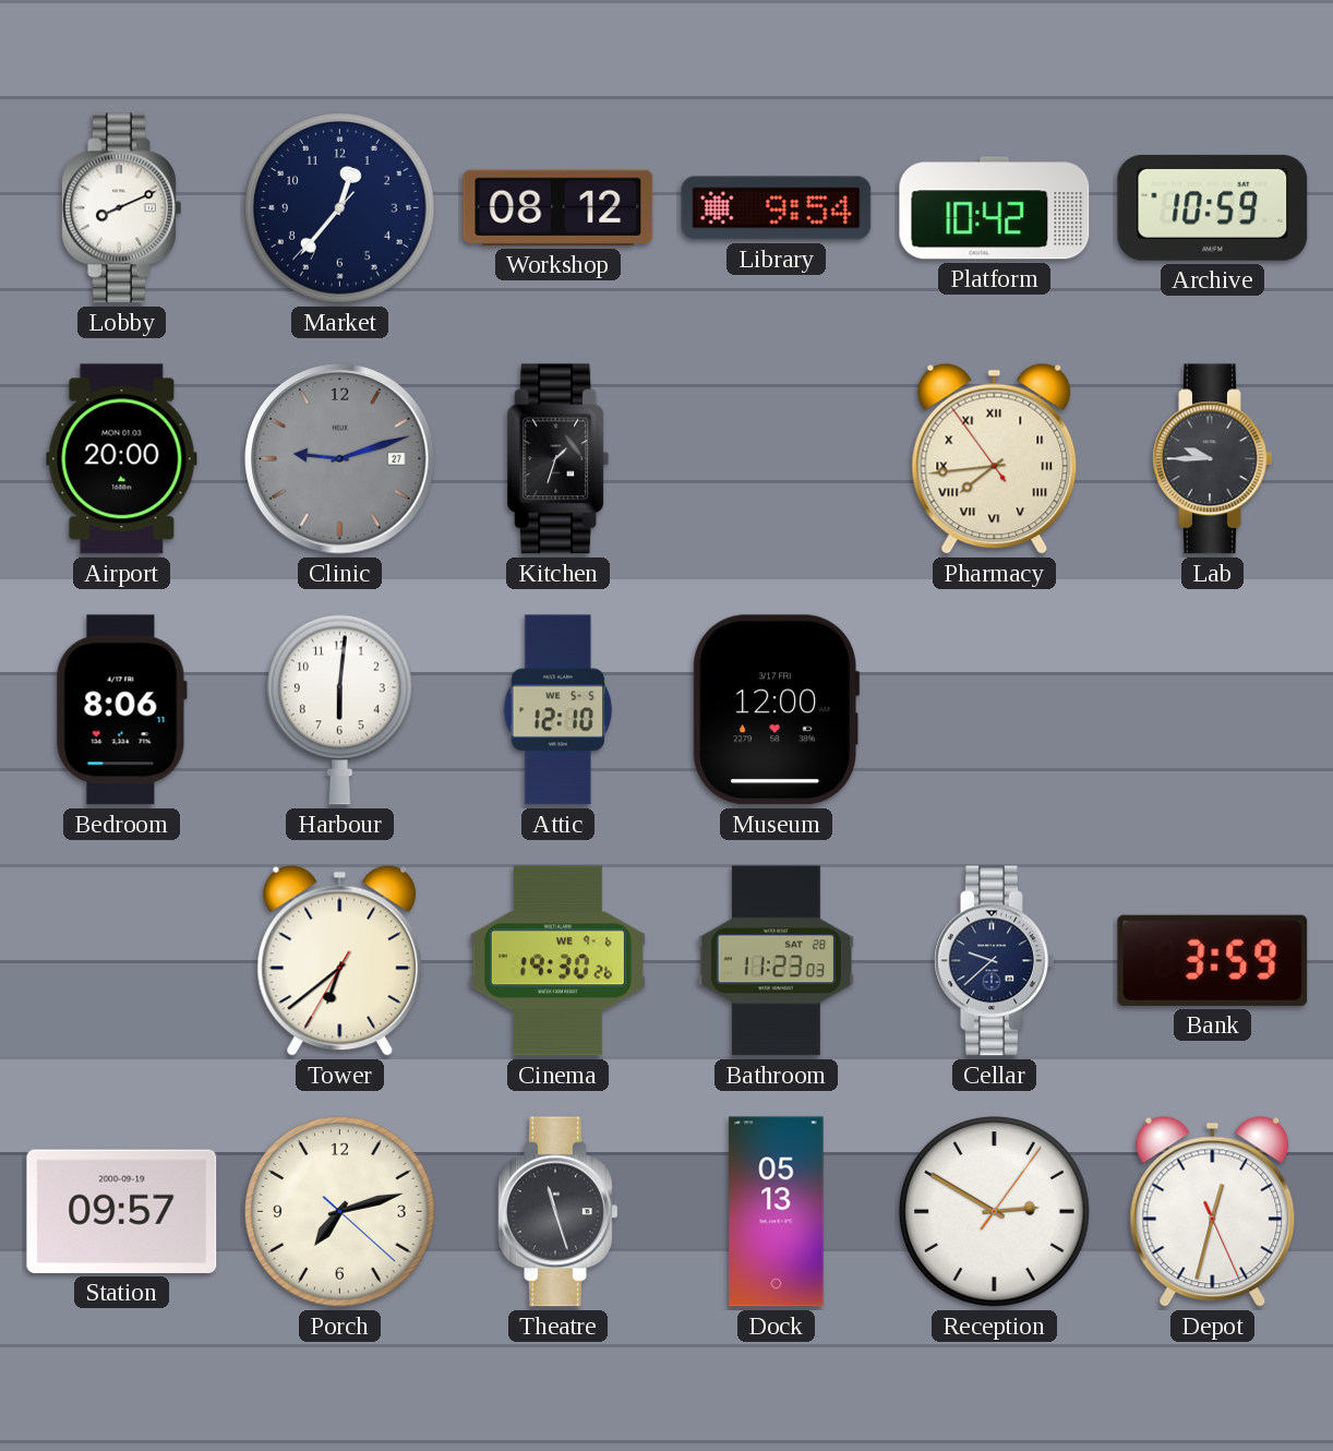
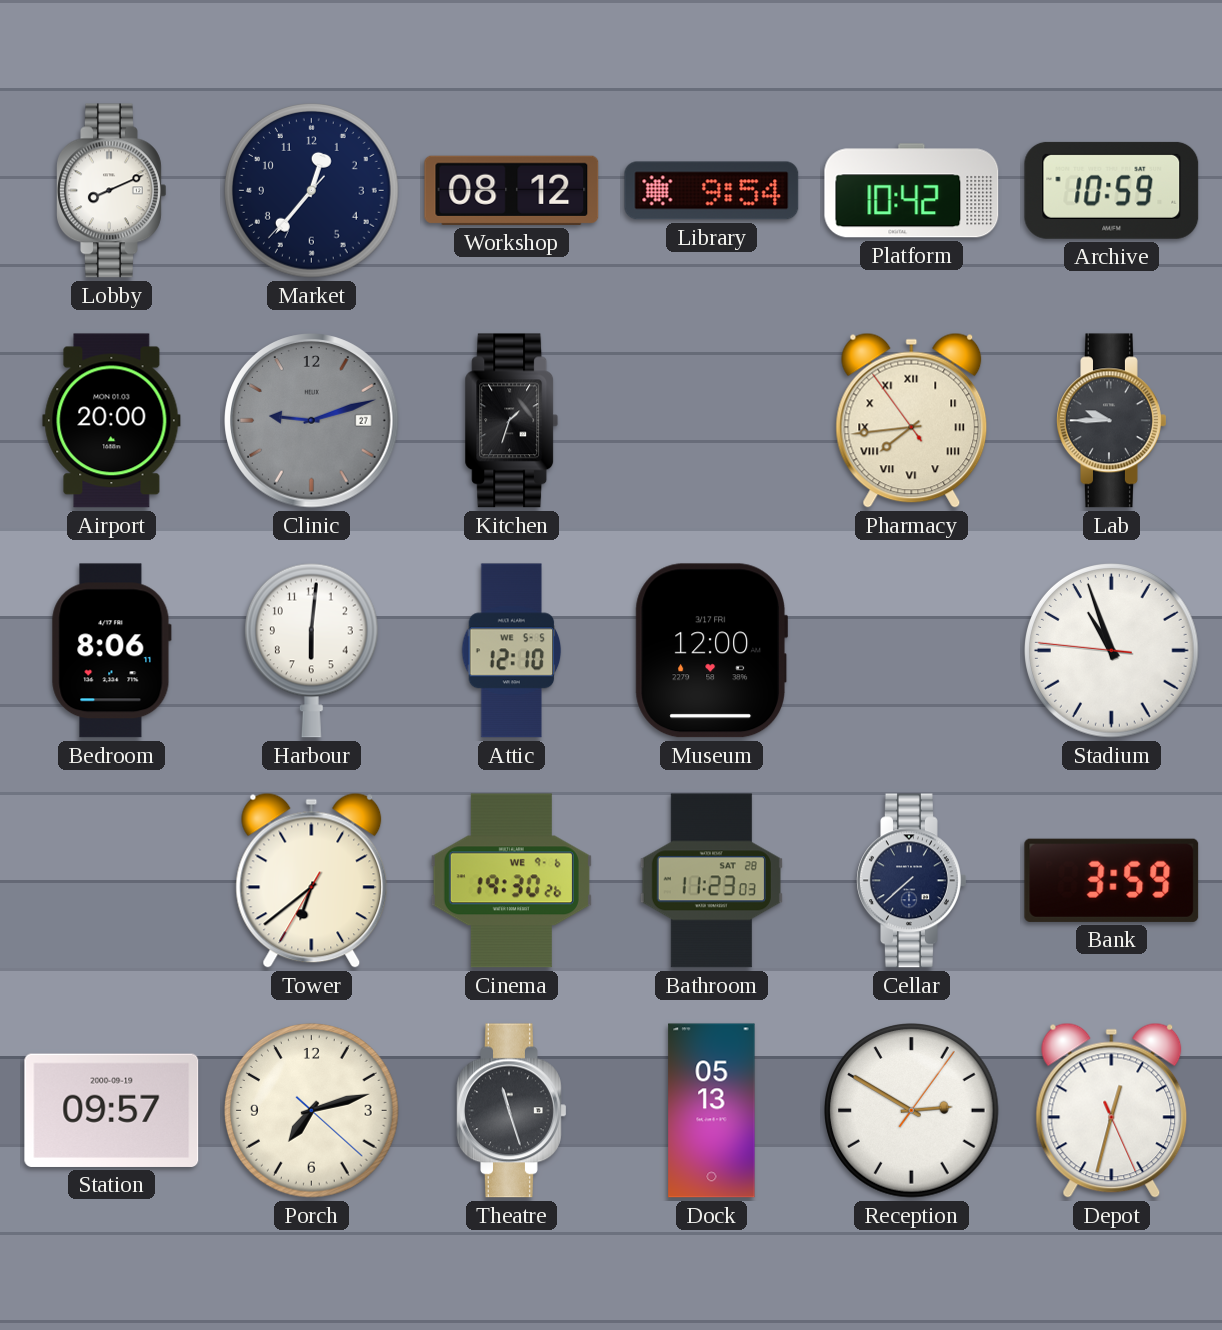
Stadium: none -> 10:56
Cellar: 9:38 -> 7:38
